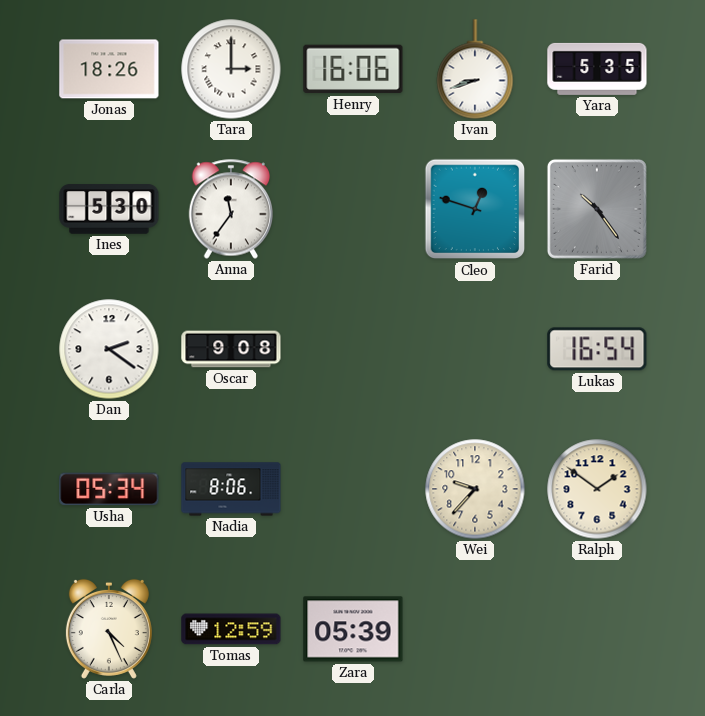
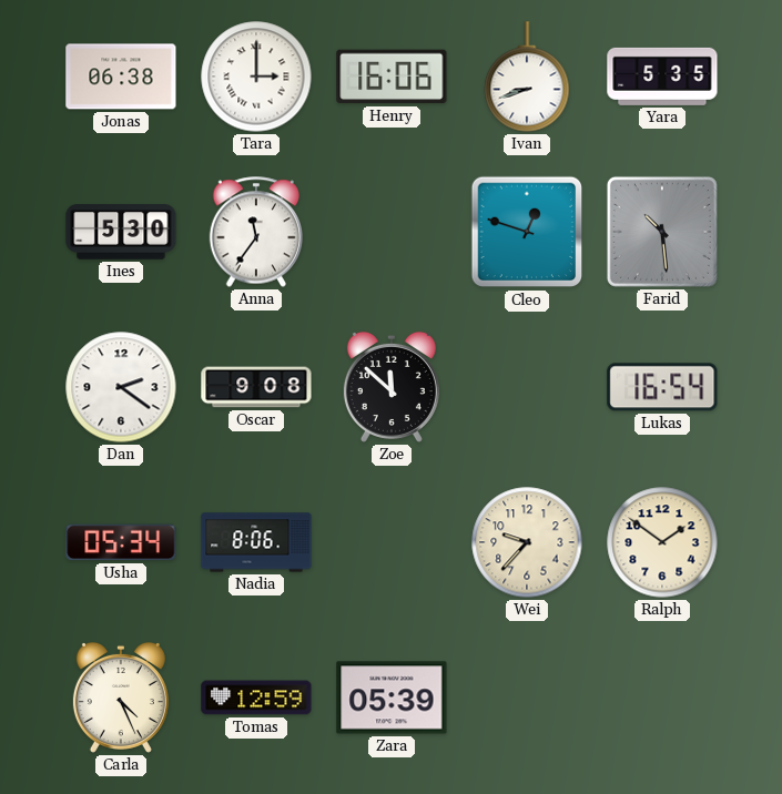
Jonas: 18:26 -> 06:38
Farid: 10:24 -> 10:29
Zoe: none -> 11:52
